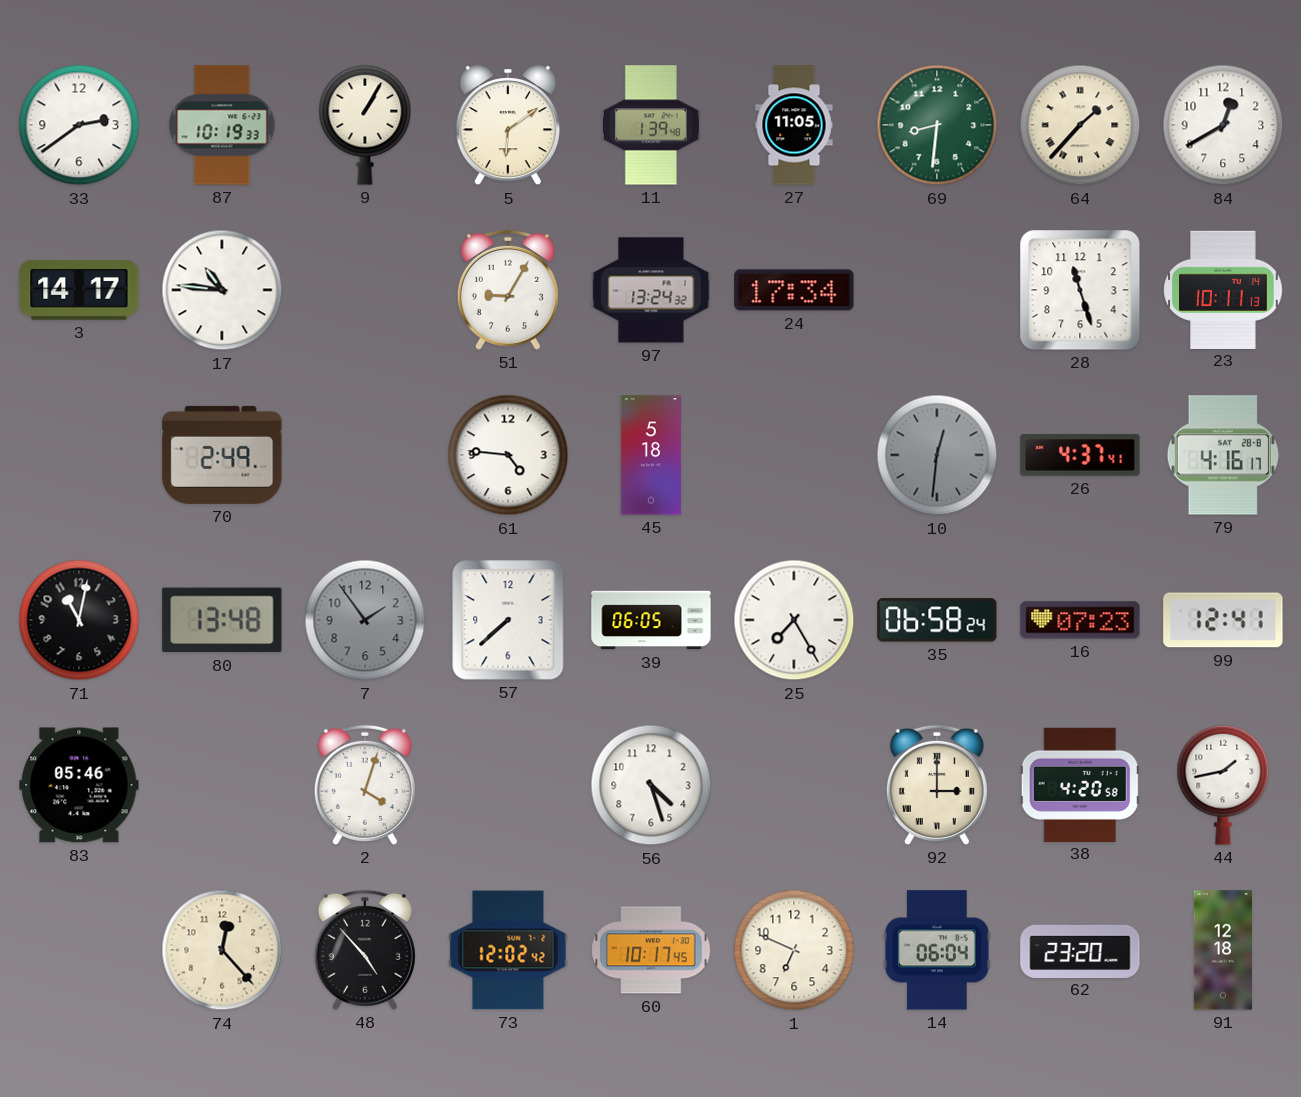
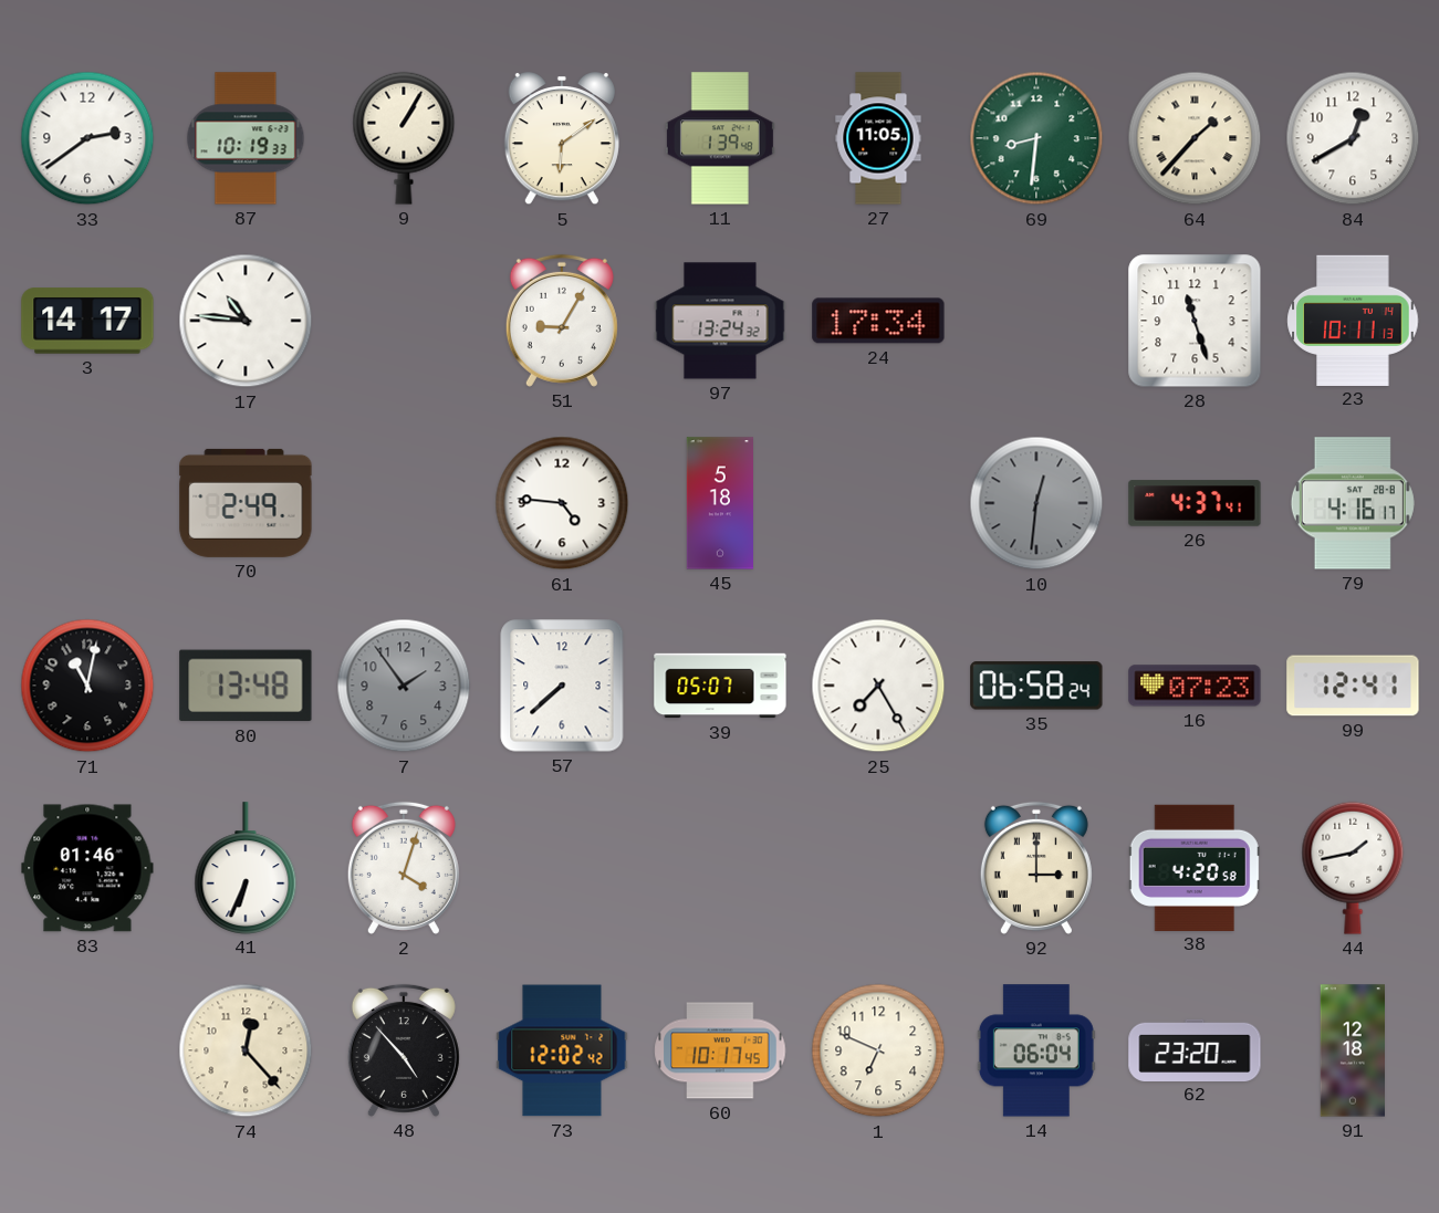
39: 06:05 -> 05:07
83: 05:46 -> 01:46
41: none -> 6:34
56: 4:27 -> none
